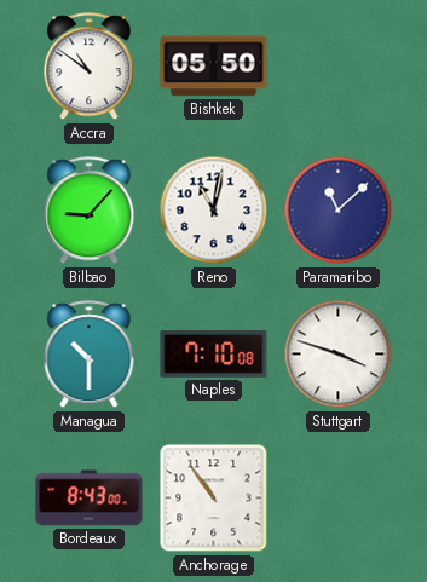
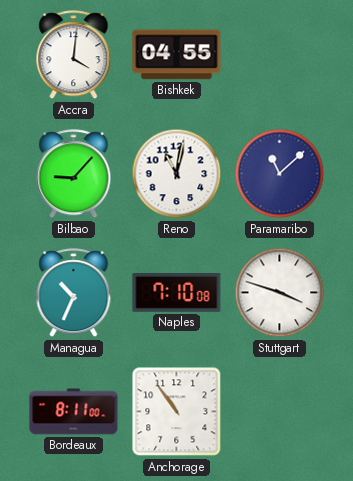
Accra: 10:51 -> 4:01
Bishkek: 05:50 -> 04:55
Managua: 10:30 -> 10:34
Bordeaux: 8:43 -> 8:11
